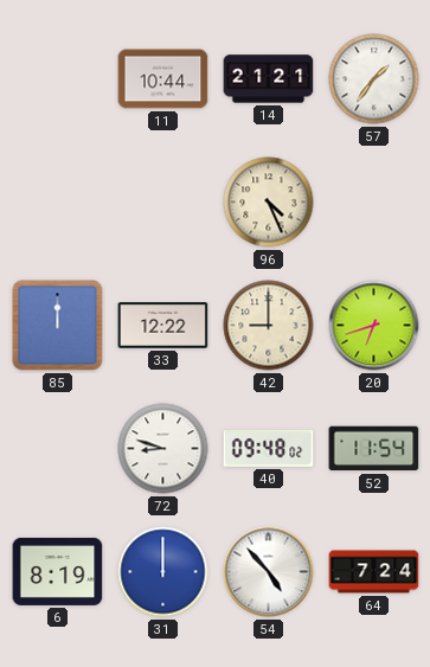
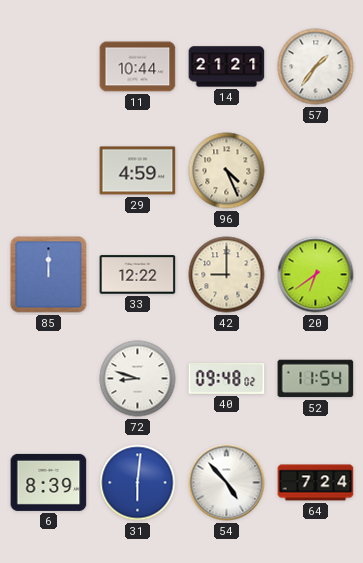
29: none -> 4:59
20: 6:42 -> 6:39
6: 8:19 -> 8:39
31: 12:00 -> 6:01
